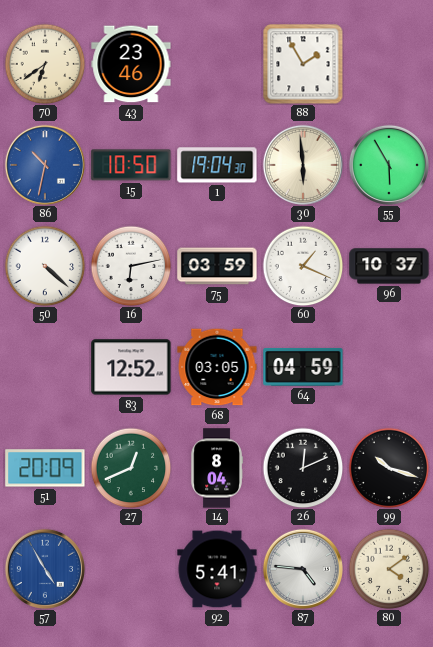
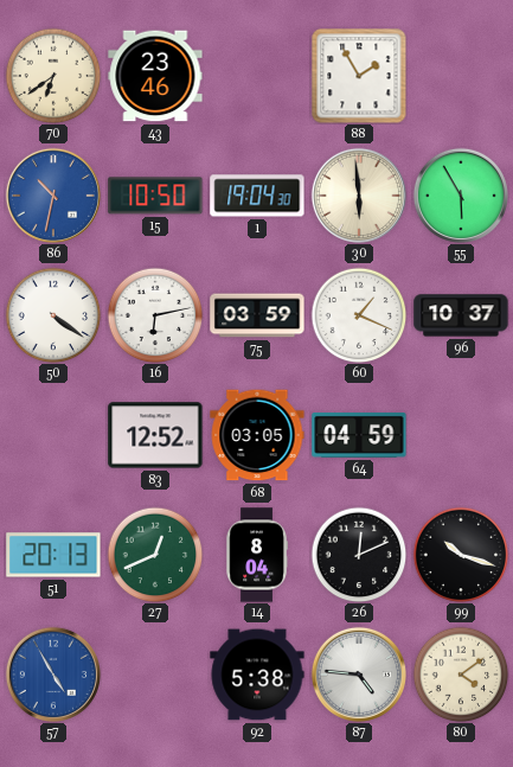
50: 4:22 -> 4:21
51: 20:09 -> 20:13
92: 5:41 -> 5:38
